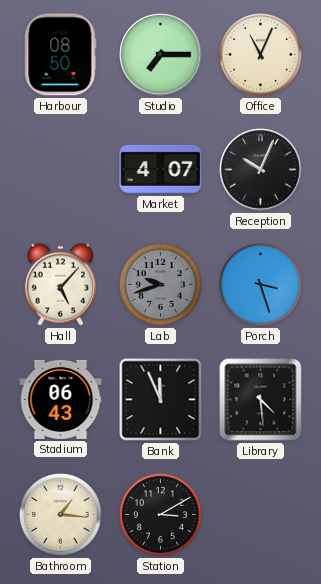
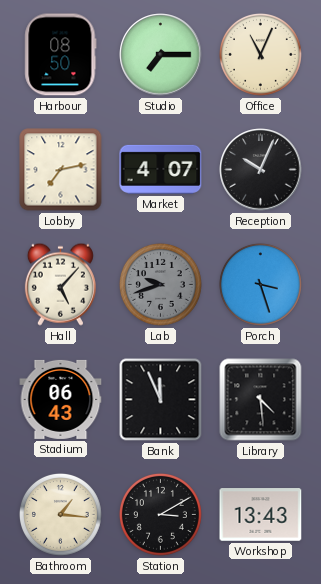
Lobby: none -> 7:13
Workshop: none -> 13:43
